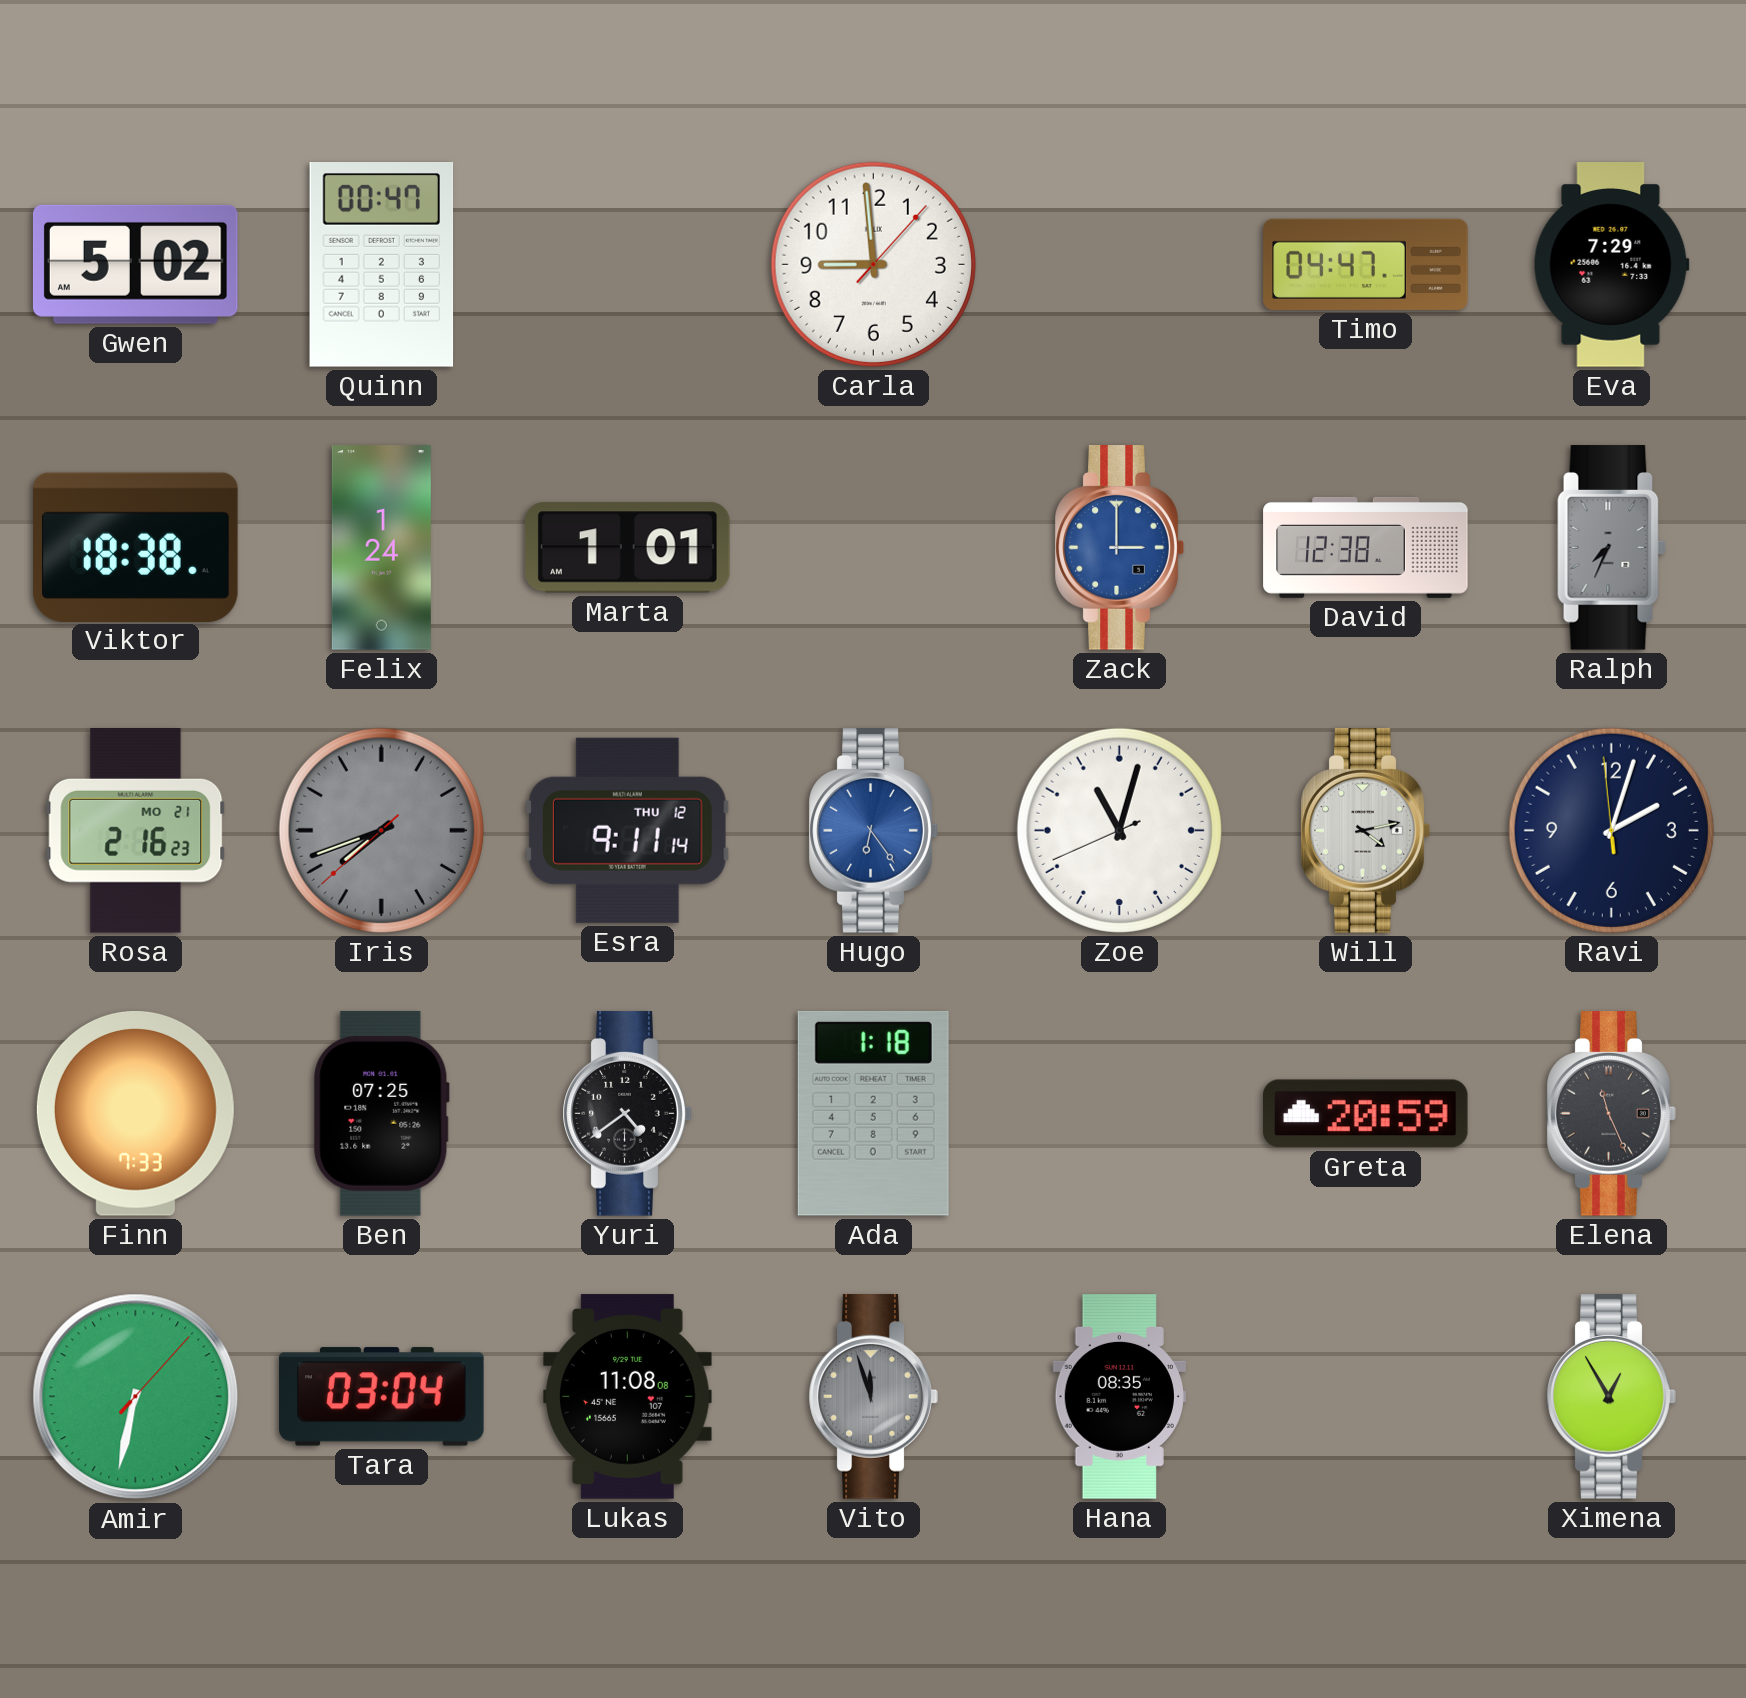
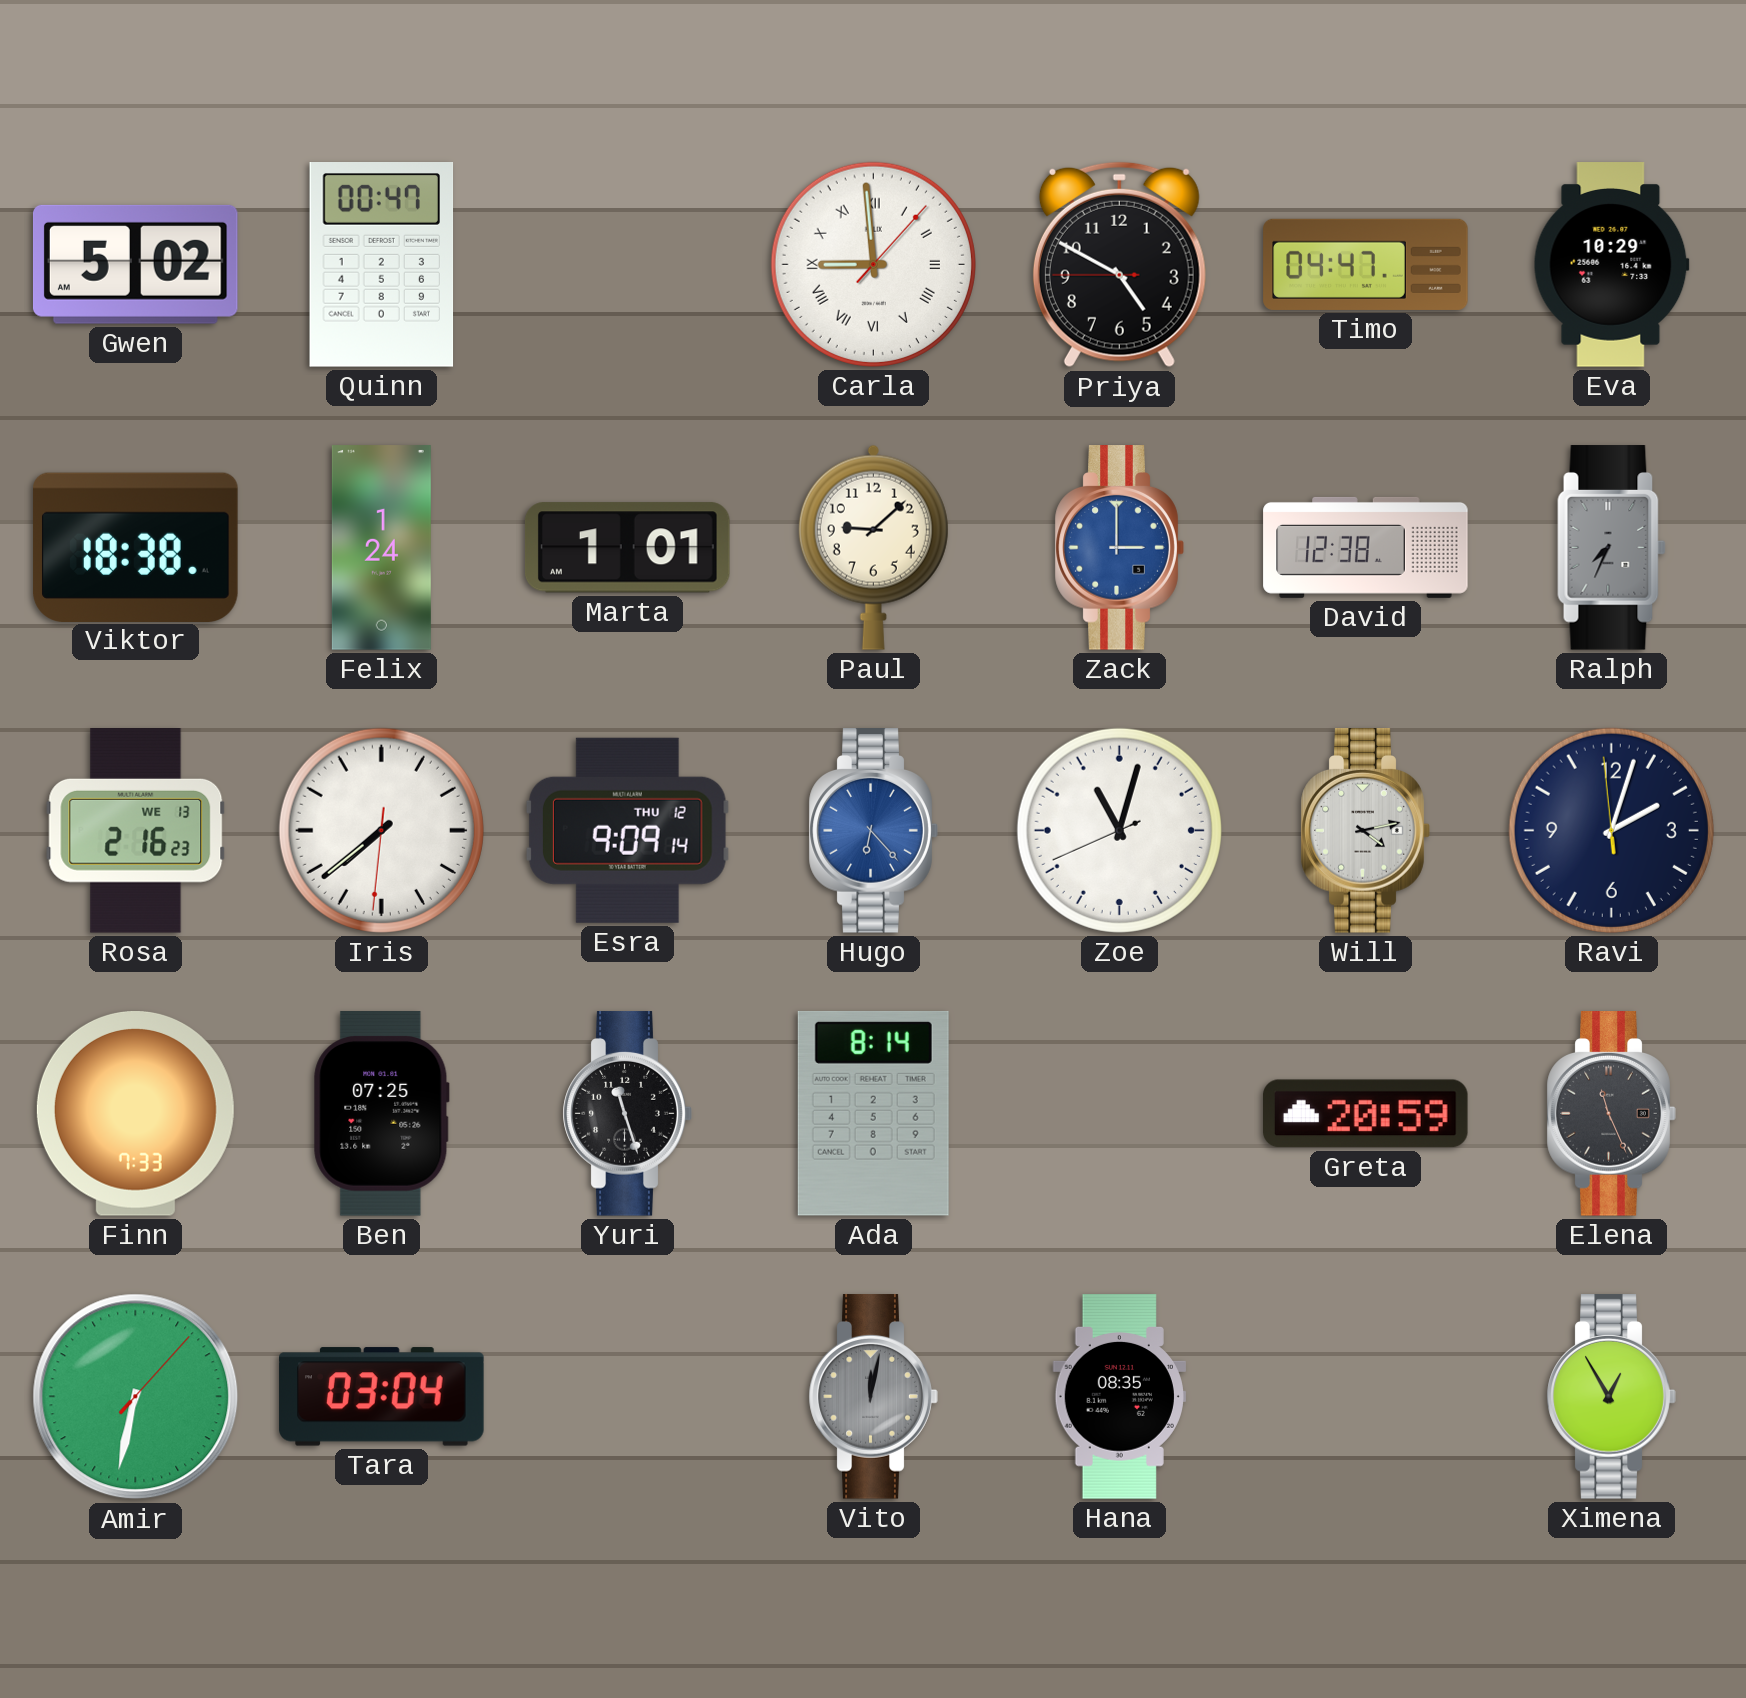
Carla numerals: Arabic -> Roman
Priya: none -> 4:49
Eva: 7:29 -> 10:29
Paul: none -> 9:08
Rosa date: MO 21 -> WE 13
Iris: 7:41 -> 7:38
Iris dial: grey -> white
Esra: 9:11 -> 9:09
Hugo: 6:24 -> 6:23
Yuri: 4:39 -> 11:27
Ada: 1:18 -> 8:14
Lukas: 11:08 -> none
Vito: 11:57 -> 12:02
